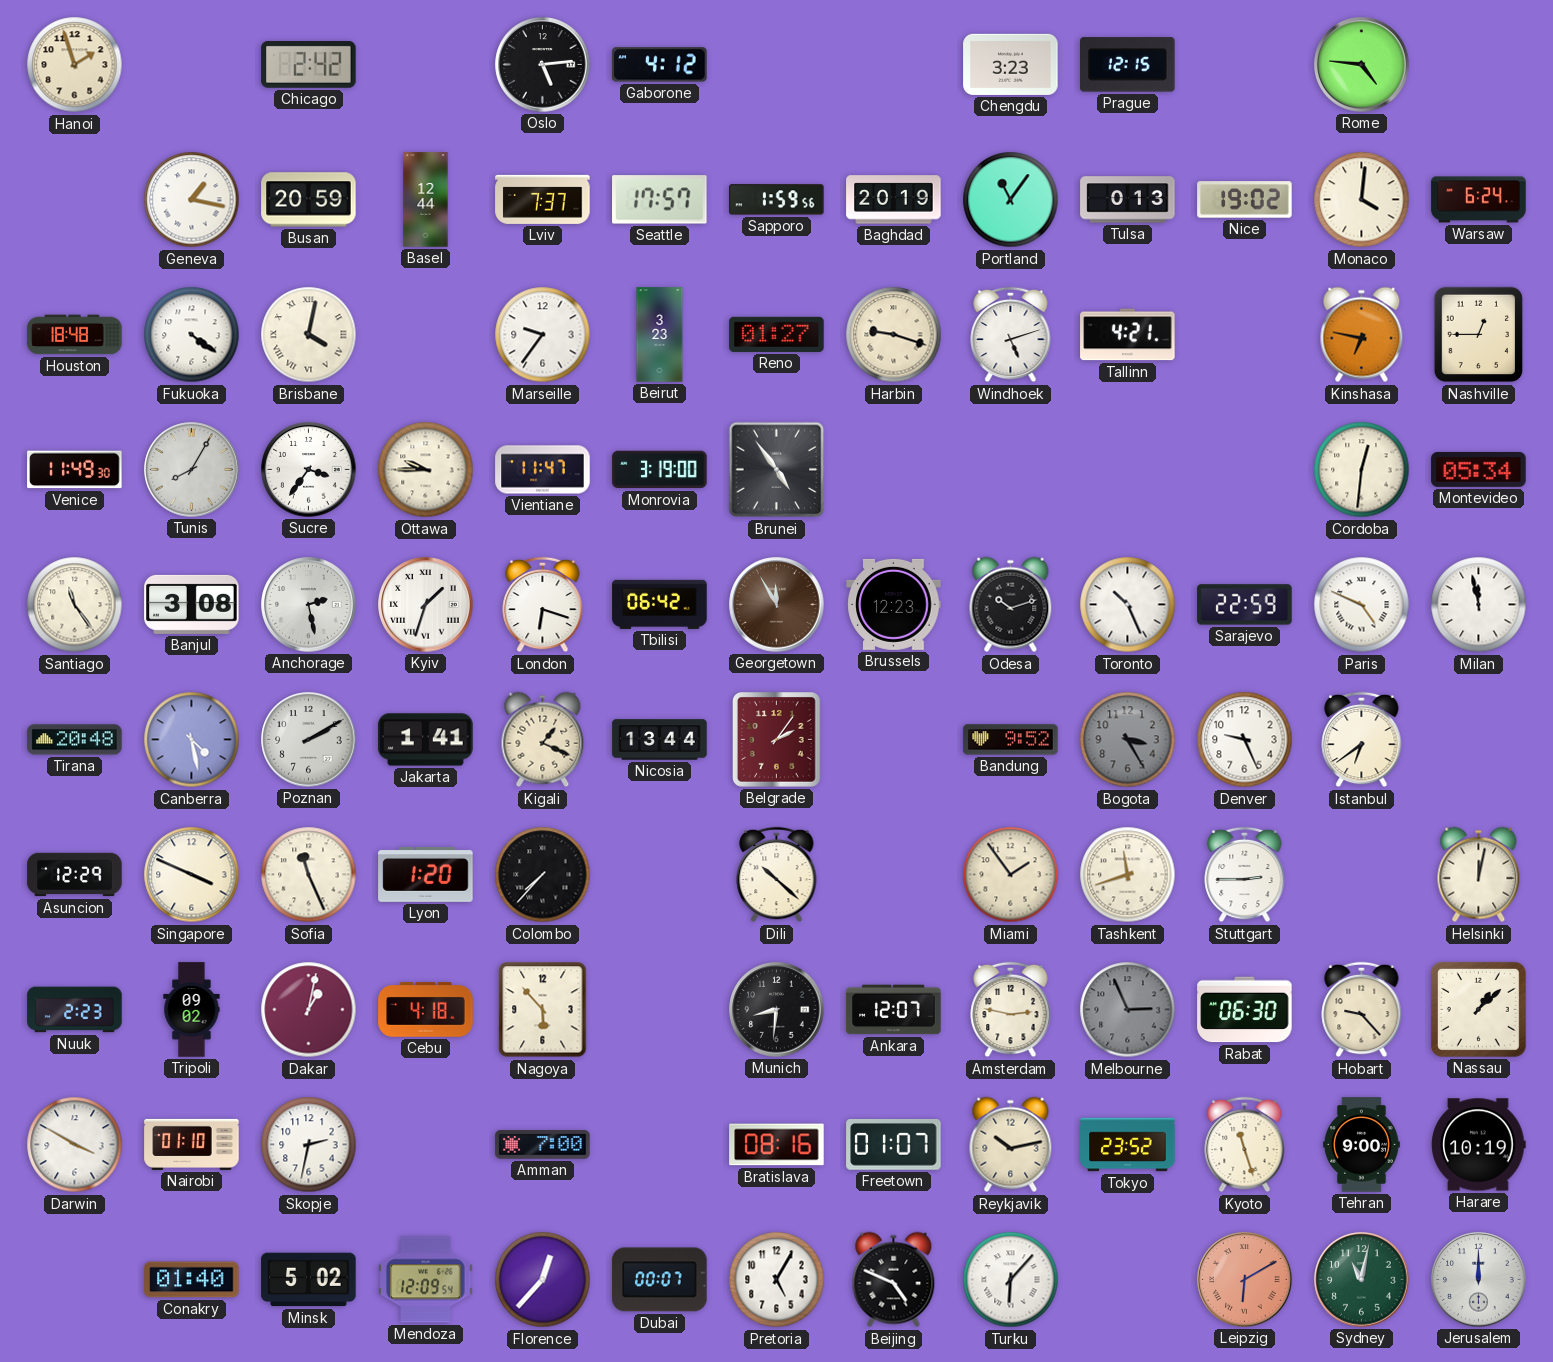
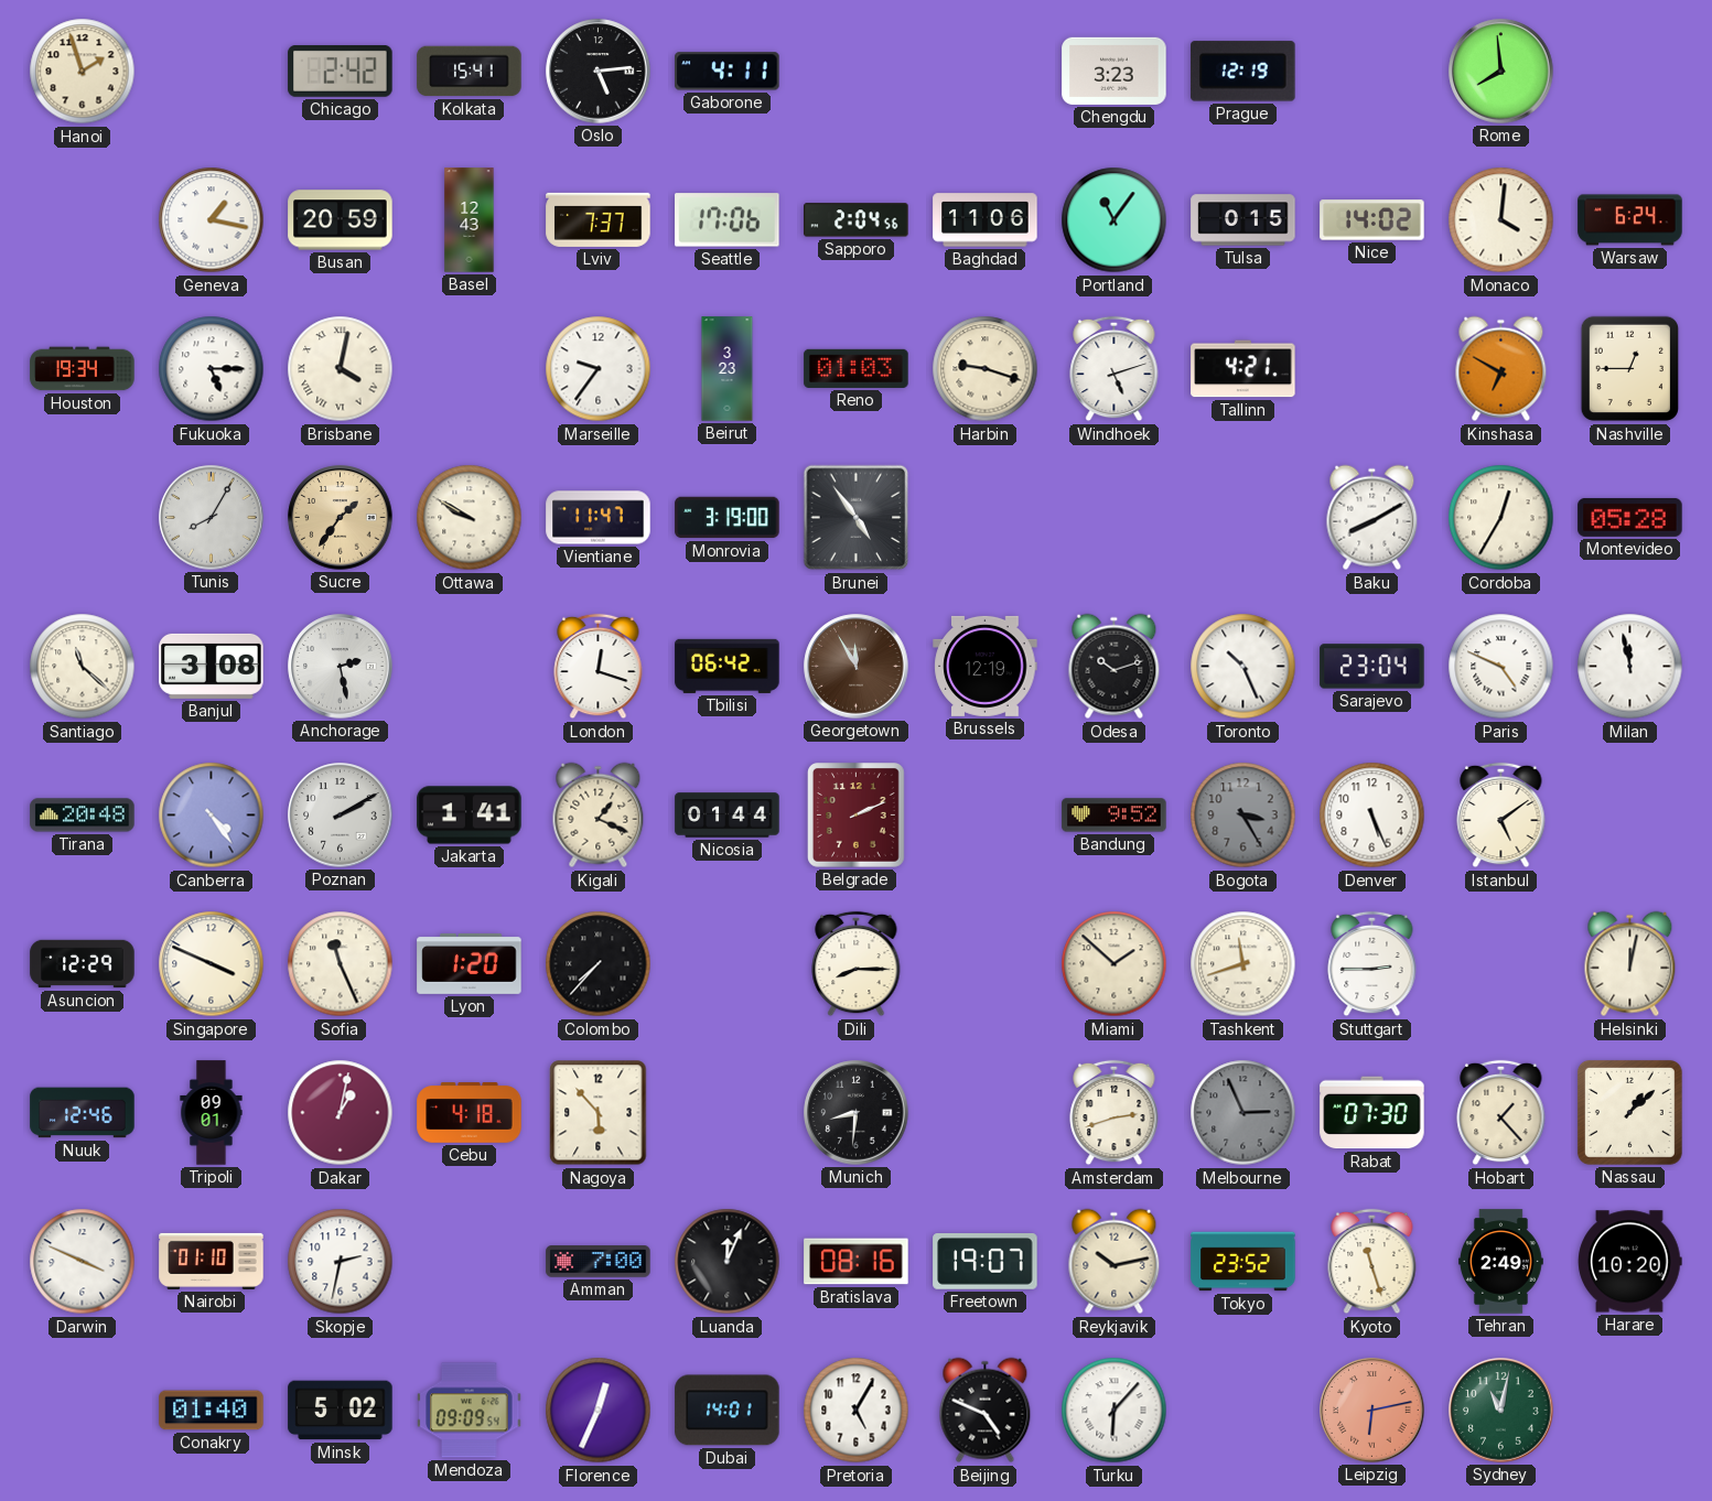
Kolkata: none -> 15:41
Gaborone: 4:12 -> 4:11
Prague: 12:15 -> 12:19
Rome: 4:46 -> 7:59
Basel: 12:44 -> 12:43
Seattle: 17:57 -> 17:06
Sapporo: 1:59 -> 2:04
Baghdad: 20:19 -> 11:06
Tulsa: 0:13 -> 0:15
Nice: 19:02 -> 14:02
Houston: 18:48 -> 19:34
Fukuoka: 4:21 -> 5:15
Reno: 01:27 -> 01:03
Kinshasa: 6:47 -> 6:50
Venice: 11:49 -> none
Sucre: 3:36 -> 1:36
Sucre dial: white -> champagne
Ottawa: 9:45 -> 9:50
Baku: none -> 8:10
Cordoba: 12:31 -> 12:35
Montevideo: 05:34 -> 05:28
Santiago: 11:24 -> 11:22
Kyiv: 1:33 -> none
London: 6:18 -> 12:18
Brussels: 12:23 -> 12:19
Sarajevo: 22:59 -> 23:04
Canberra: 4:28 -> 4:24
Nicosia: 13:44 -> 01:44
Belgrade: 2:06 -> 2:11
Denver: 9:26 -> 5:26
Istanbul: 6:39 -> 5:09
Dili: 10:22 -> 8:15
Miami: 1:54 -> 1:52
Nuuk: 2:23 -> 12:46
Tripoli: 09:02 -> 09:01
Ankara: 12:07 -> none
Amsterdam: 2:47 -> 2:42
Rabat: 06:30 -> 07:30
Hobart: 9:23 -> 1:23
Darwin: 3:50 -> 3:49
Luanda: none -> 12:04
Freetown: 01:07 -> 19:07
Tehran: 9:00 -> 2:49
Harare: 10:19 -> 10:20
Mendoza: 12:09 -> 09:09
Florence: 12:37 -> 12:34
Dubai: 00:07 -> 14:01
Leipzig: 6:10 -> 6:13
Jerusalem: 12:00 -> none
